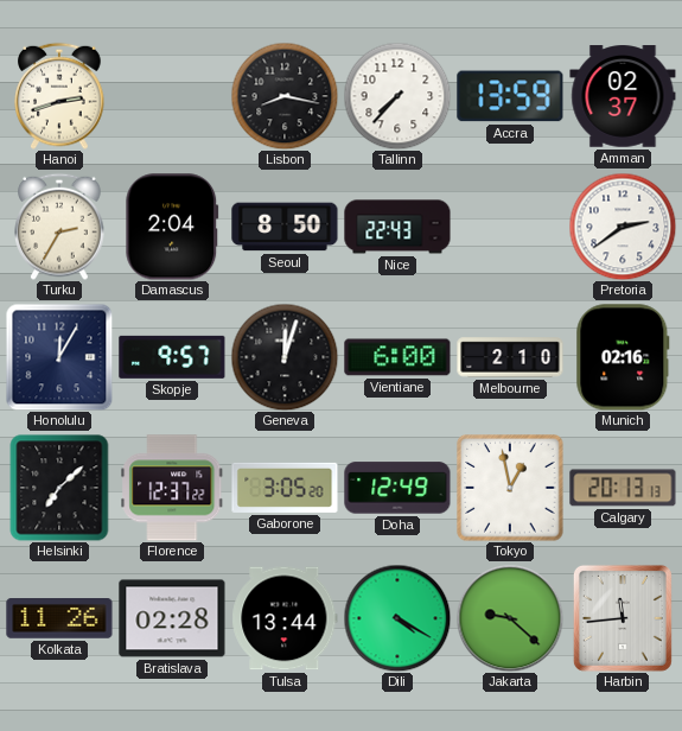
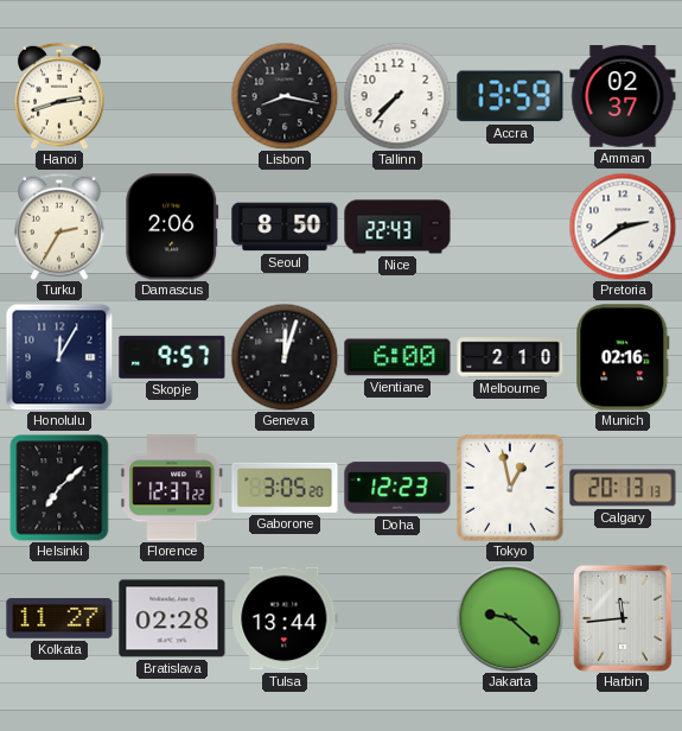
Damascus: 2:04 -> 2:06
Doha: 12:49 -> 12:23
Kolkata: 11:26 -> 11:27
Dili: 4:20 -> none
